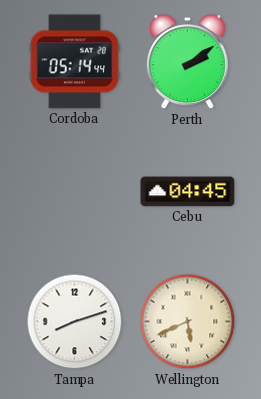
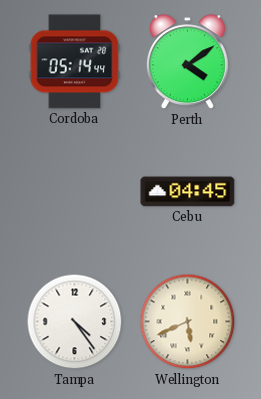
Perth: 2:09 -> 4:09
Tampa: 8:12 -> 4:24
